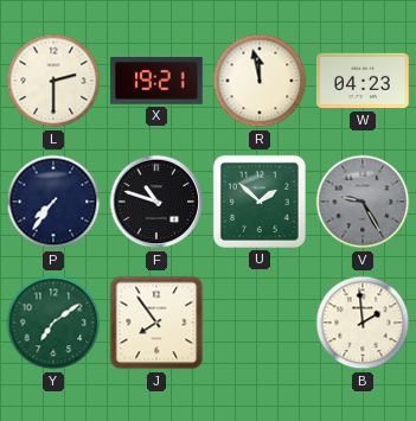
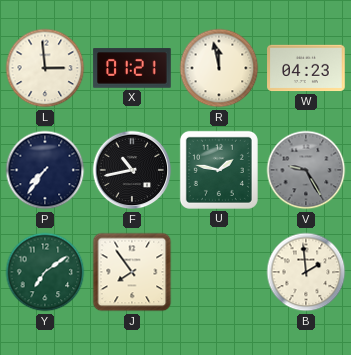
L: 2:30 -> 2:59
X: 19:21 -> 01:21
F: 10:48 -> 10:43
U: 1:52 -> 1:47
